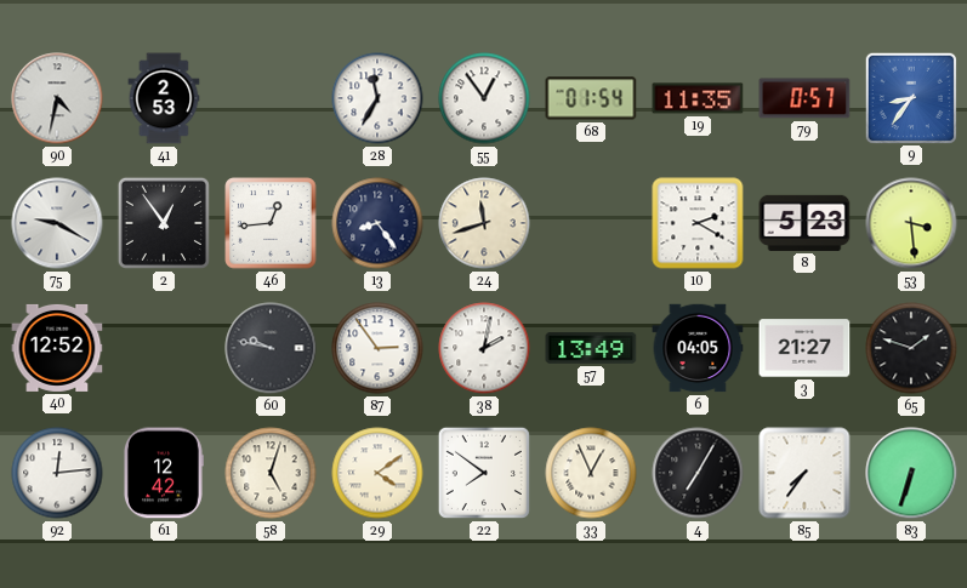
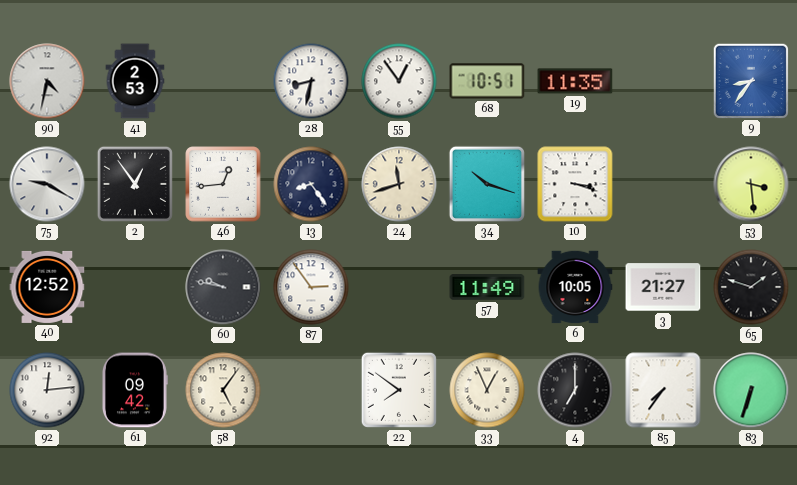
28: 11:35 -> 8:32
68: 01:54 -> 10:51
79: 0:57 -> none
34: none -> 10:18
10: 2:20 -> 3:18
8: 5:23 -> none
38: 2:02 -> none
57: 13:49 -> 11:49
6: 04:05 -> 10:05
61: 12:42 -> 09:42
58: 5:03 -> 5:06
29: 4:09 -> none
4: 7:05 -> 7:00
